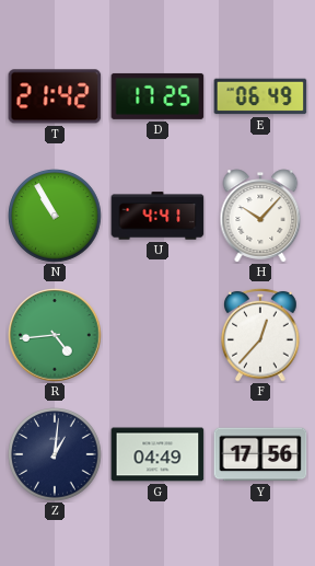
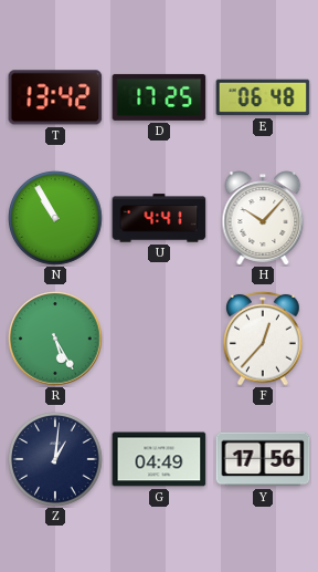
T: 21:42 -> 13:42
E: 06:49 -> 06:48
R: 4:44 -> 5:25
